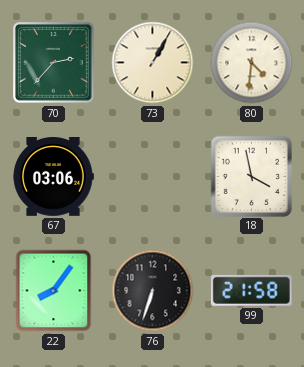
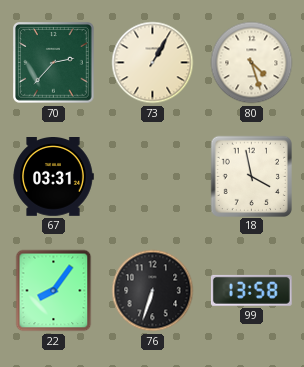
80: 4:31 -> 4:27
67: 03:06 -> 03:31
99: 21:58 -> 13:58
